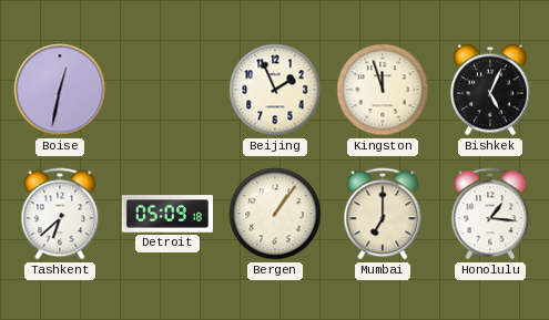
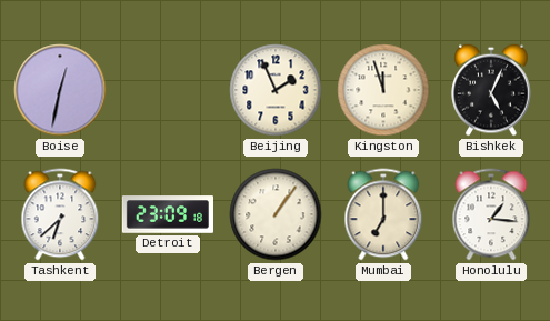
Detroit: 05:09 -> 23:09
